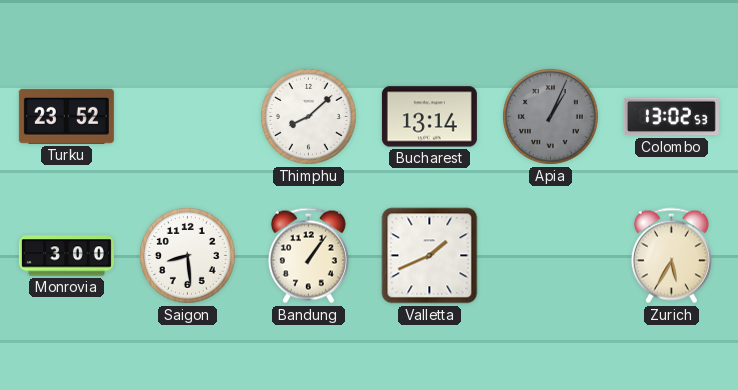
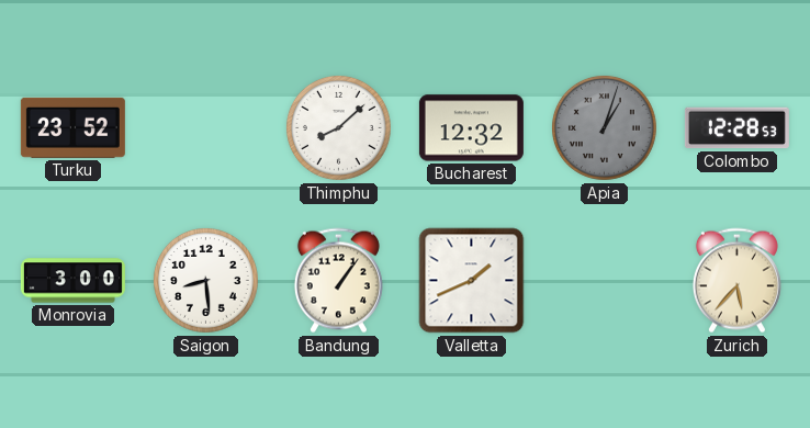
Bucharest: 13:14 -> 12:32
Apia: 1:04 -> 1:03
Colombo: 13:02 -> 12:28
Zurich: 5:35 -> 5:37
